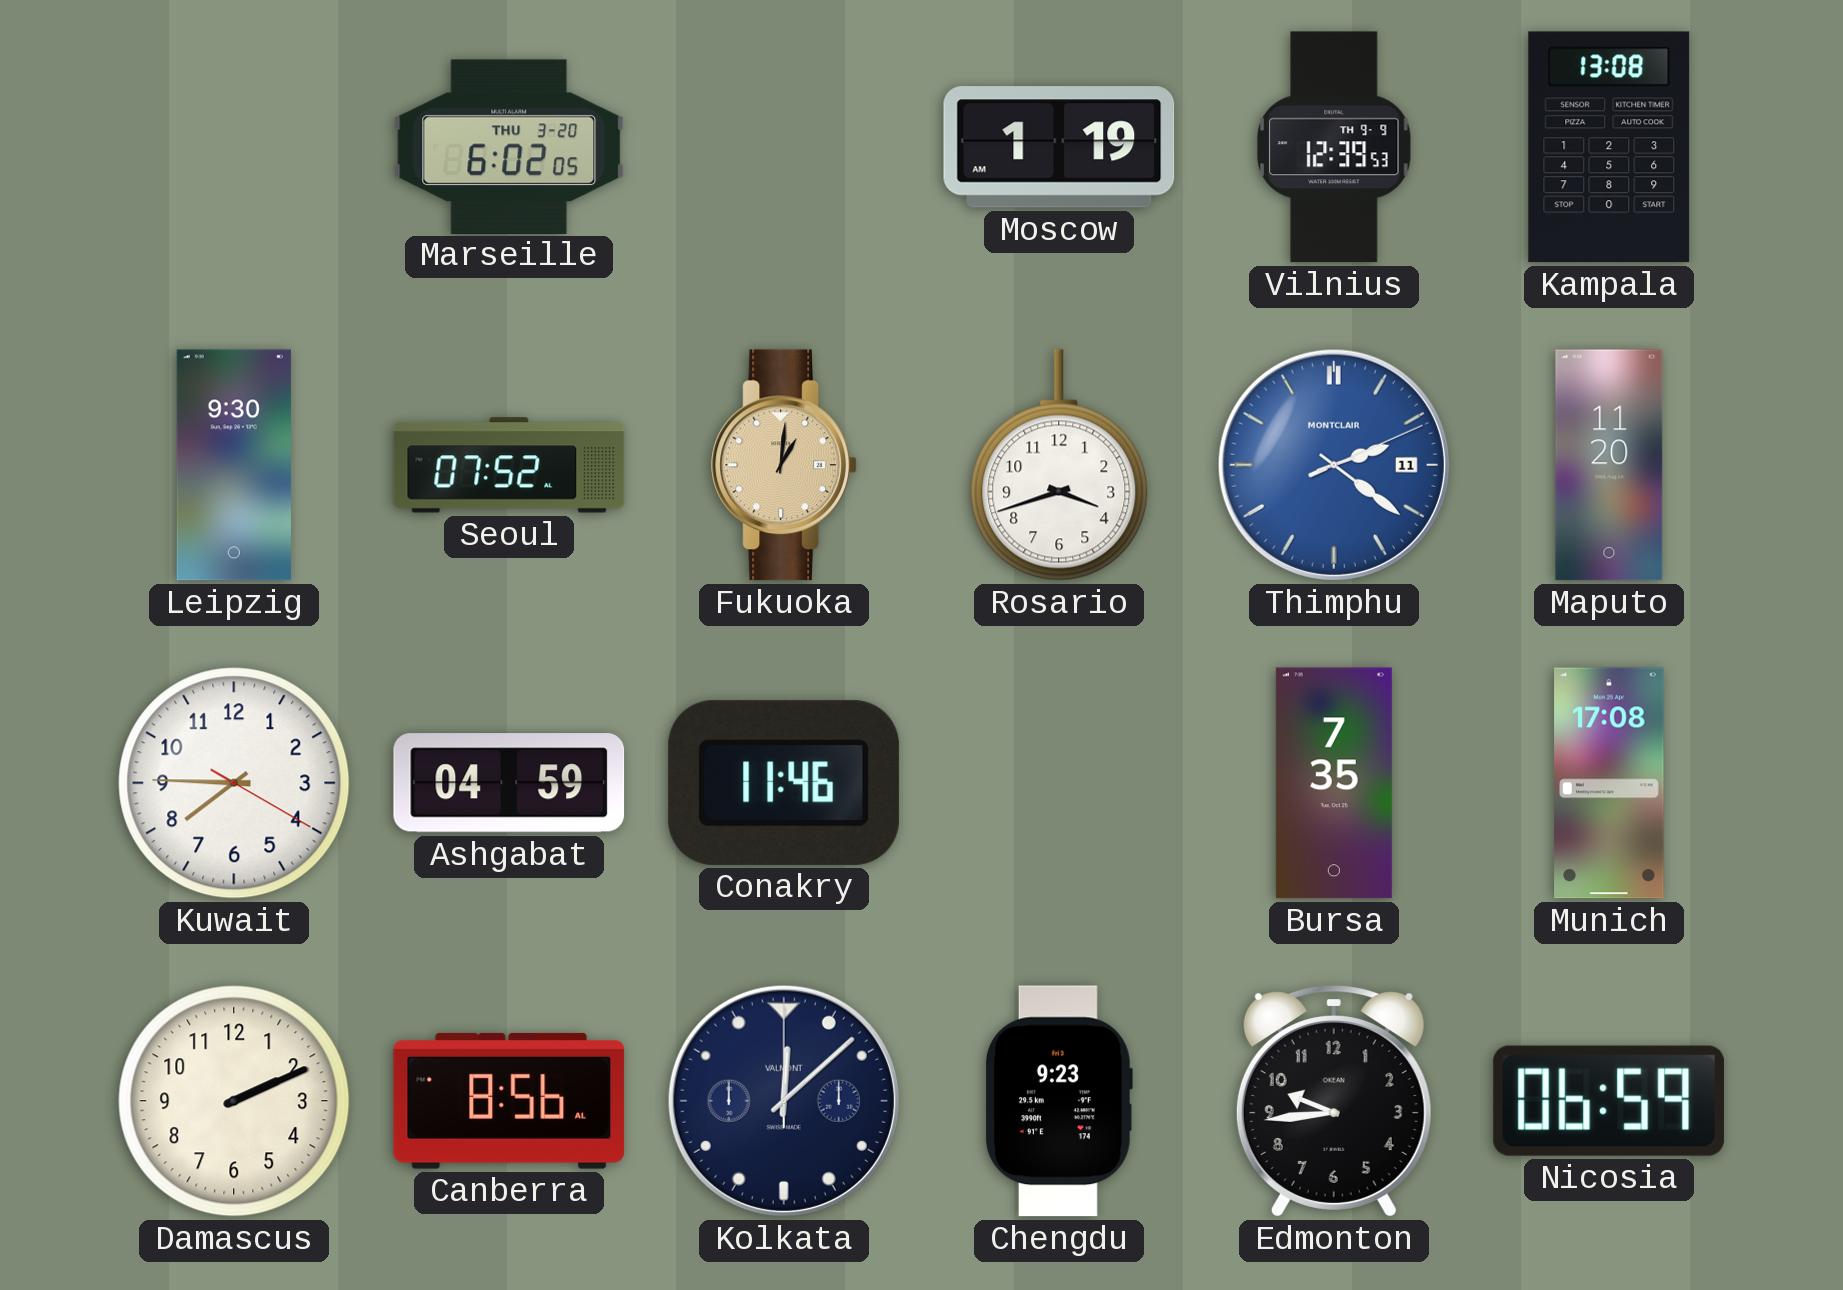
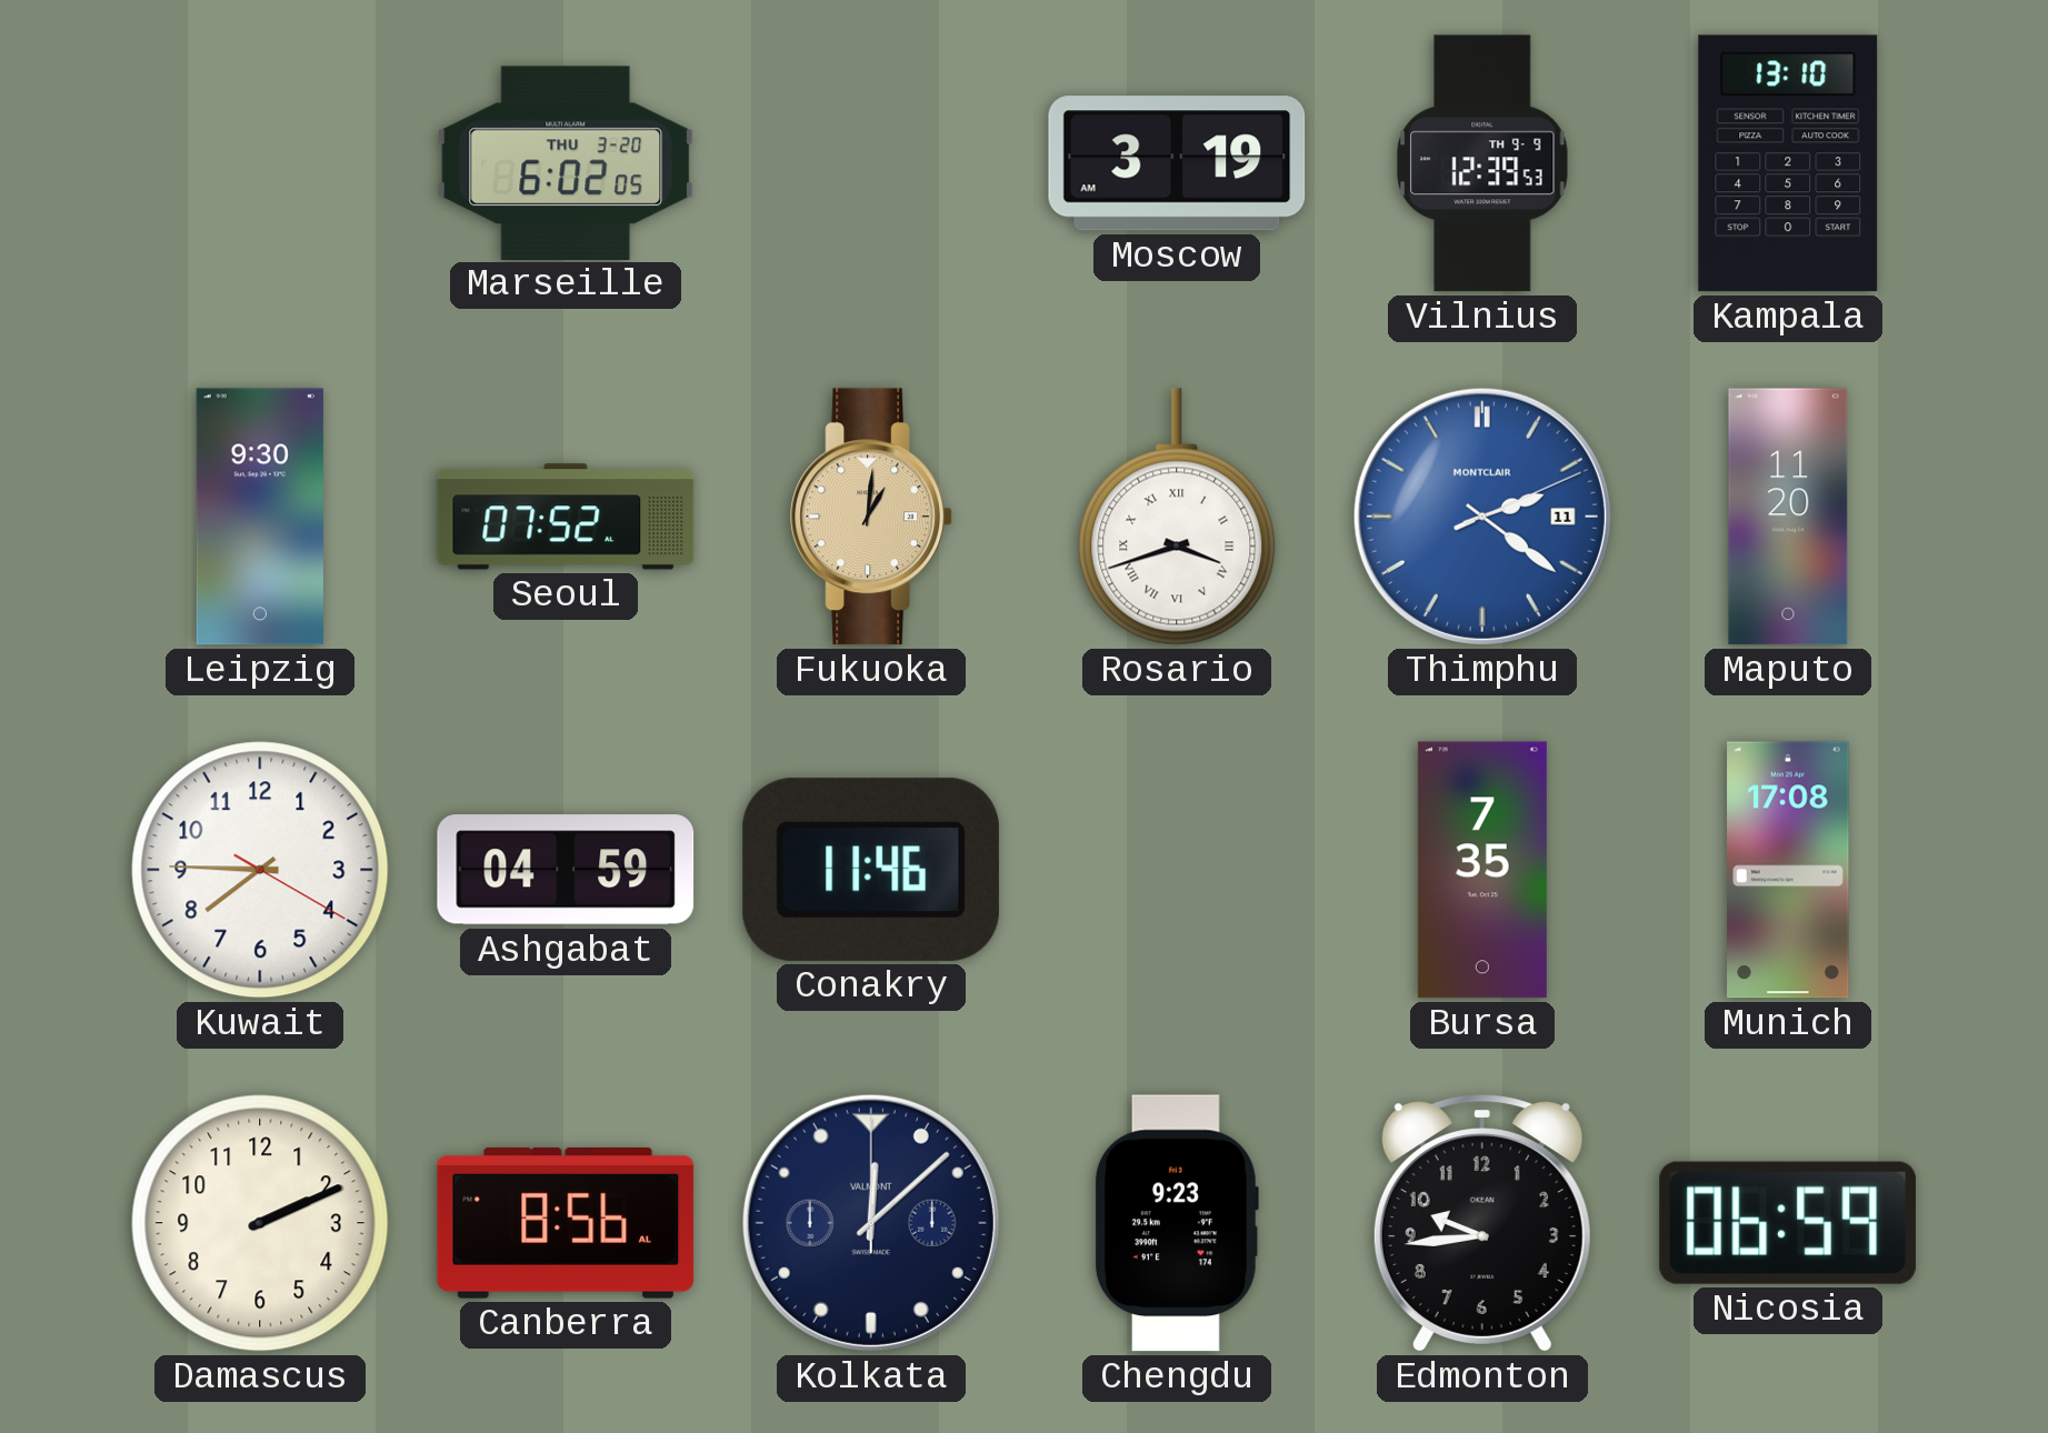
Moscow: 1:19 -> 3:19
Kampala: 13:08 -> 13:10
Rosario numerals: Arabic -> Roman
